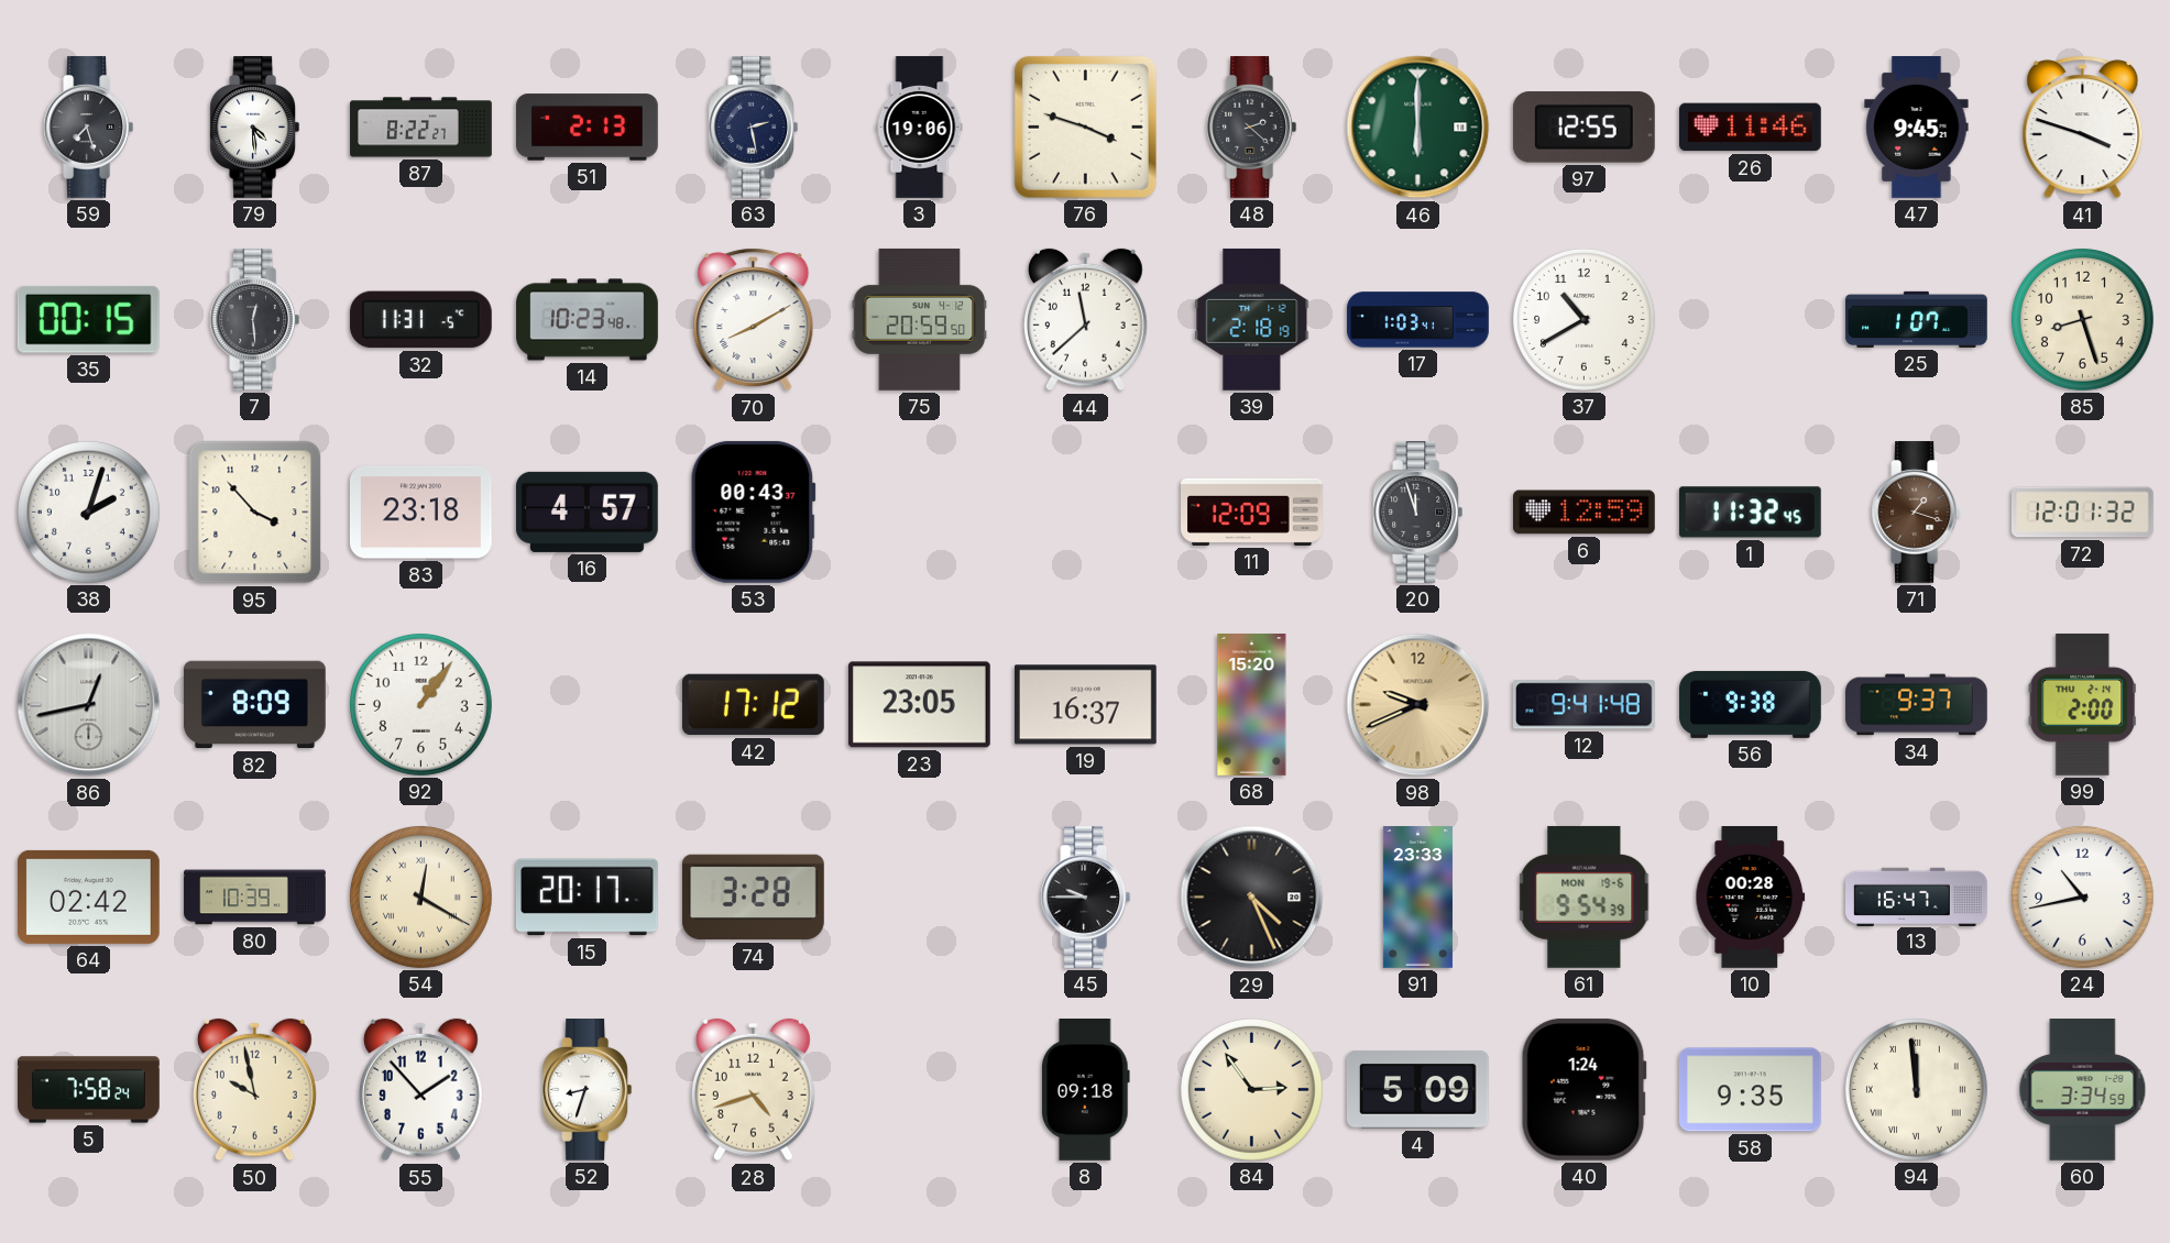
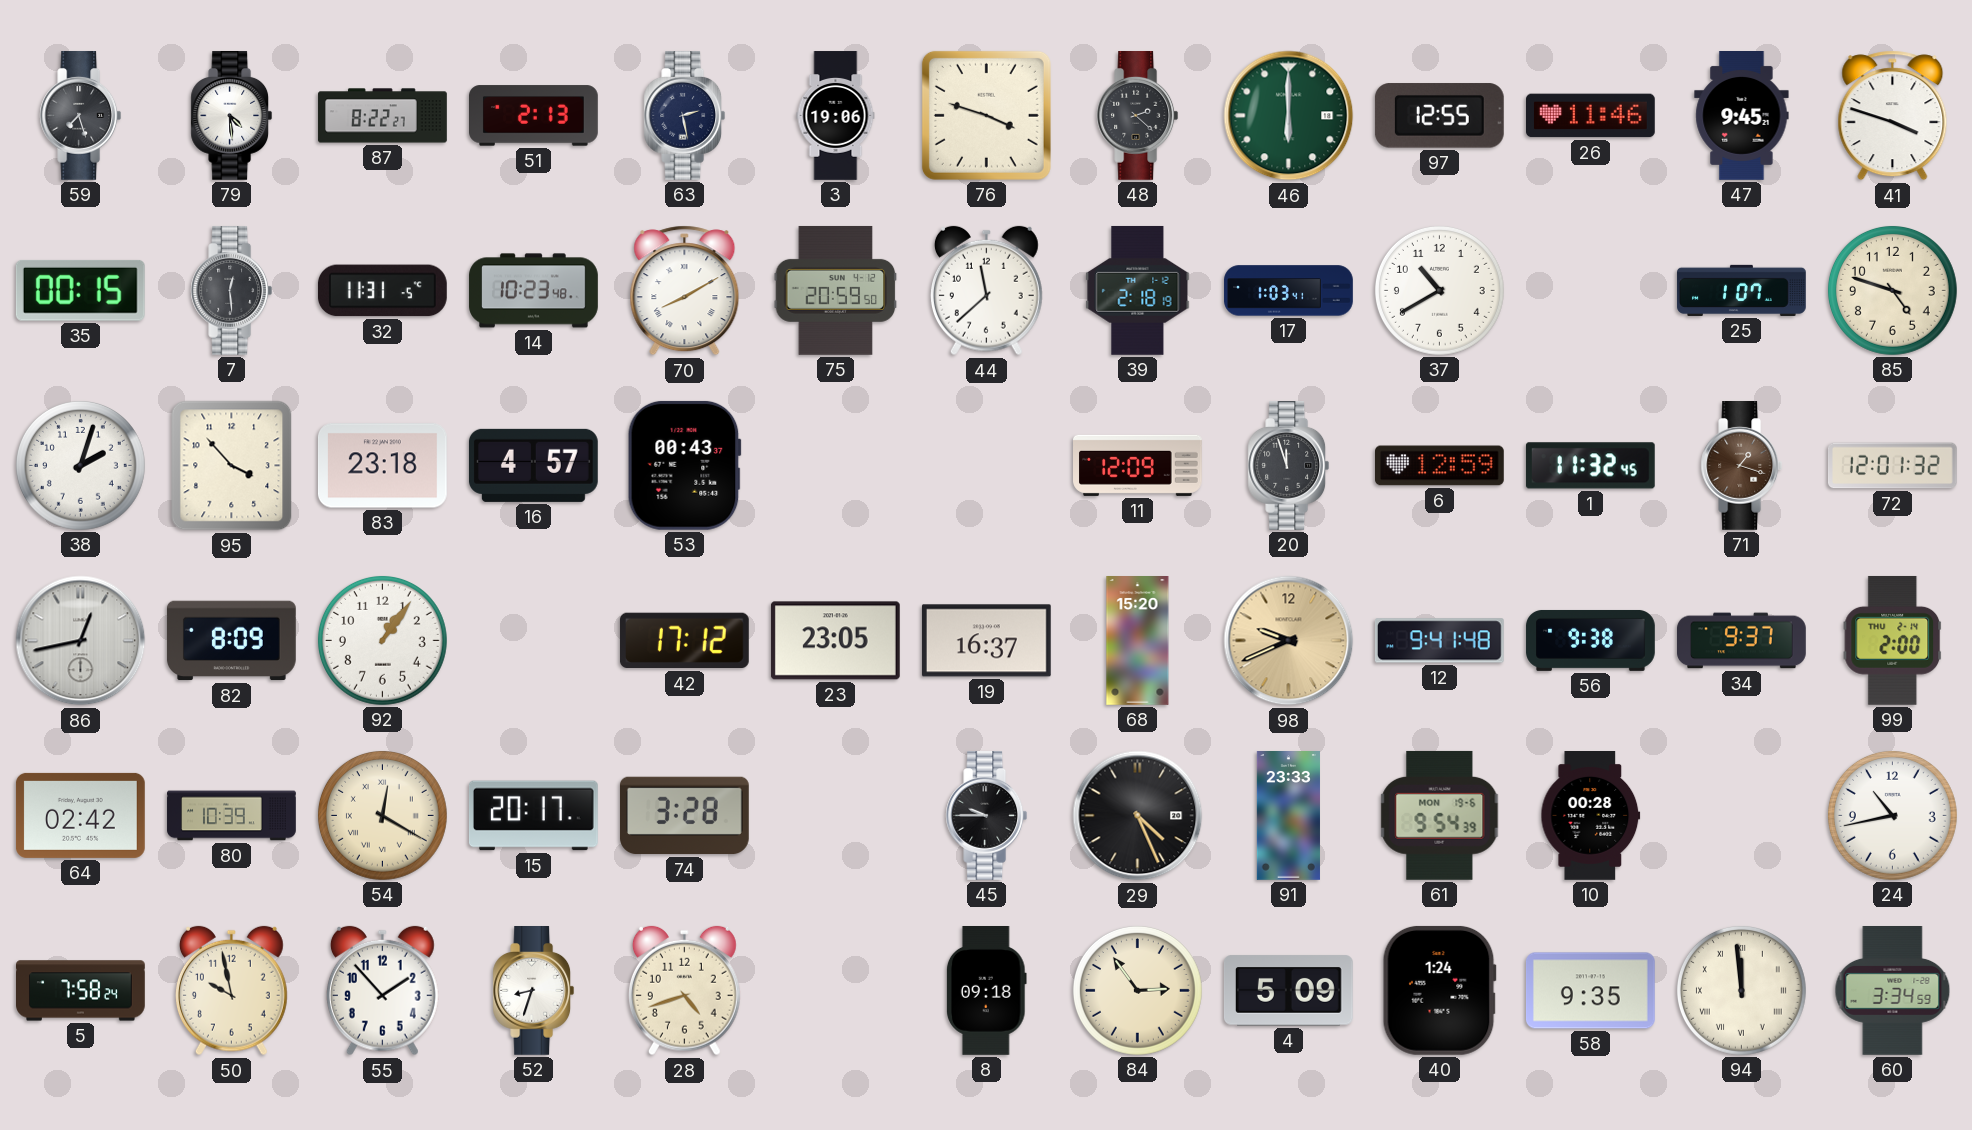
85: 8:27 -> 4:48
13: 16:47 -> none
